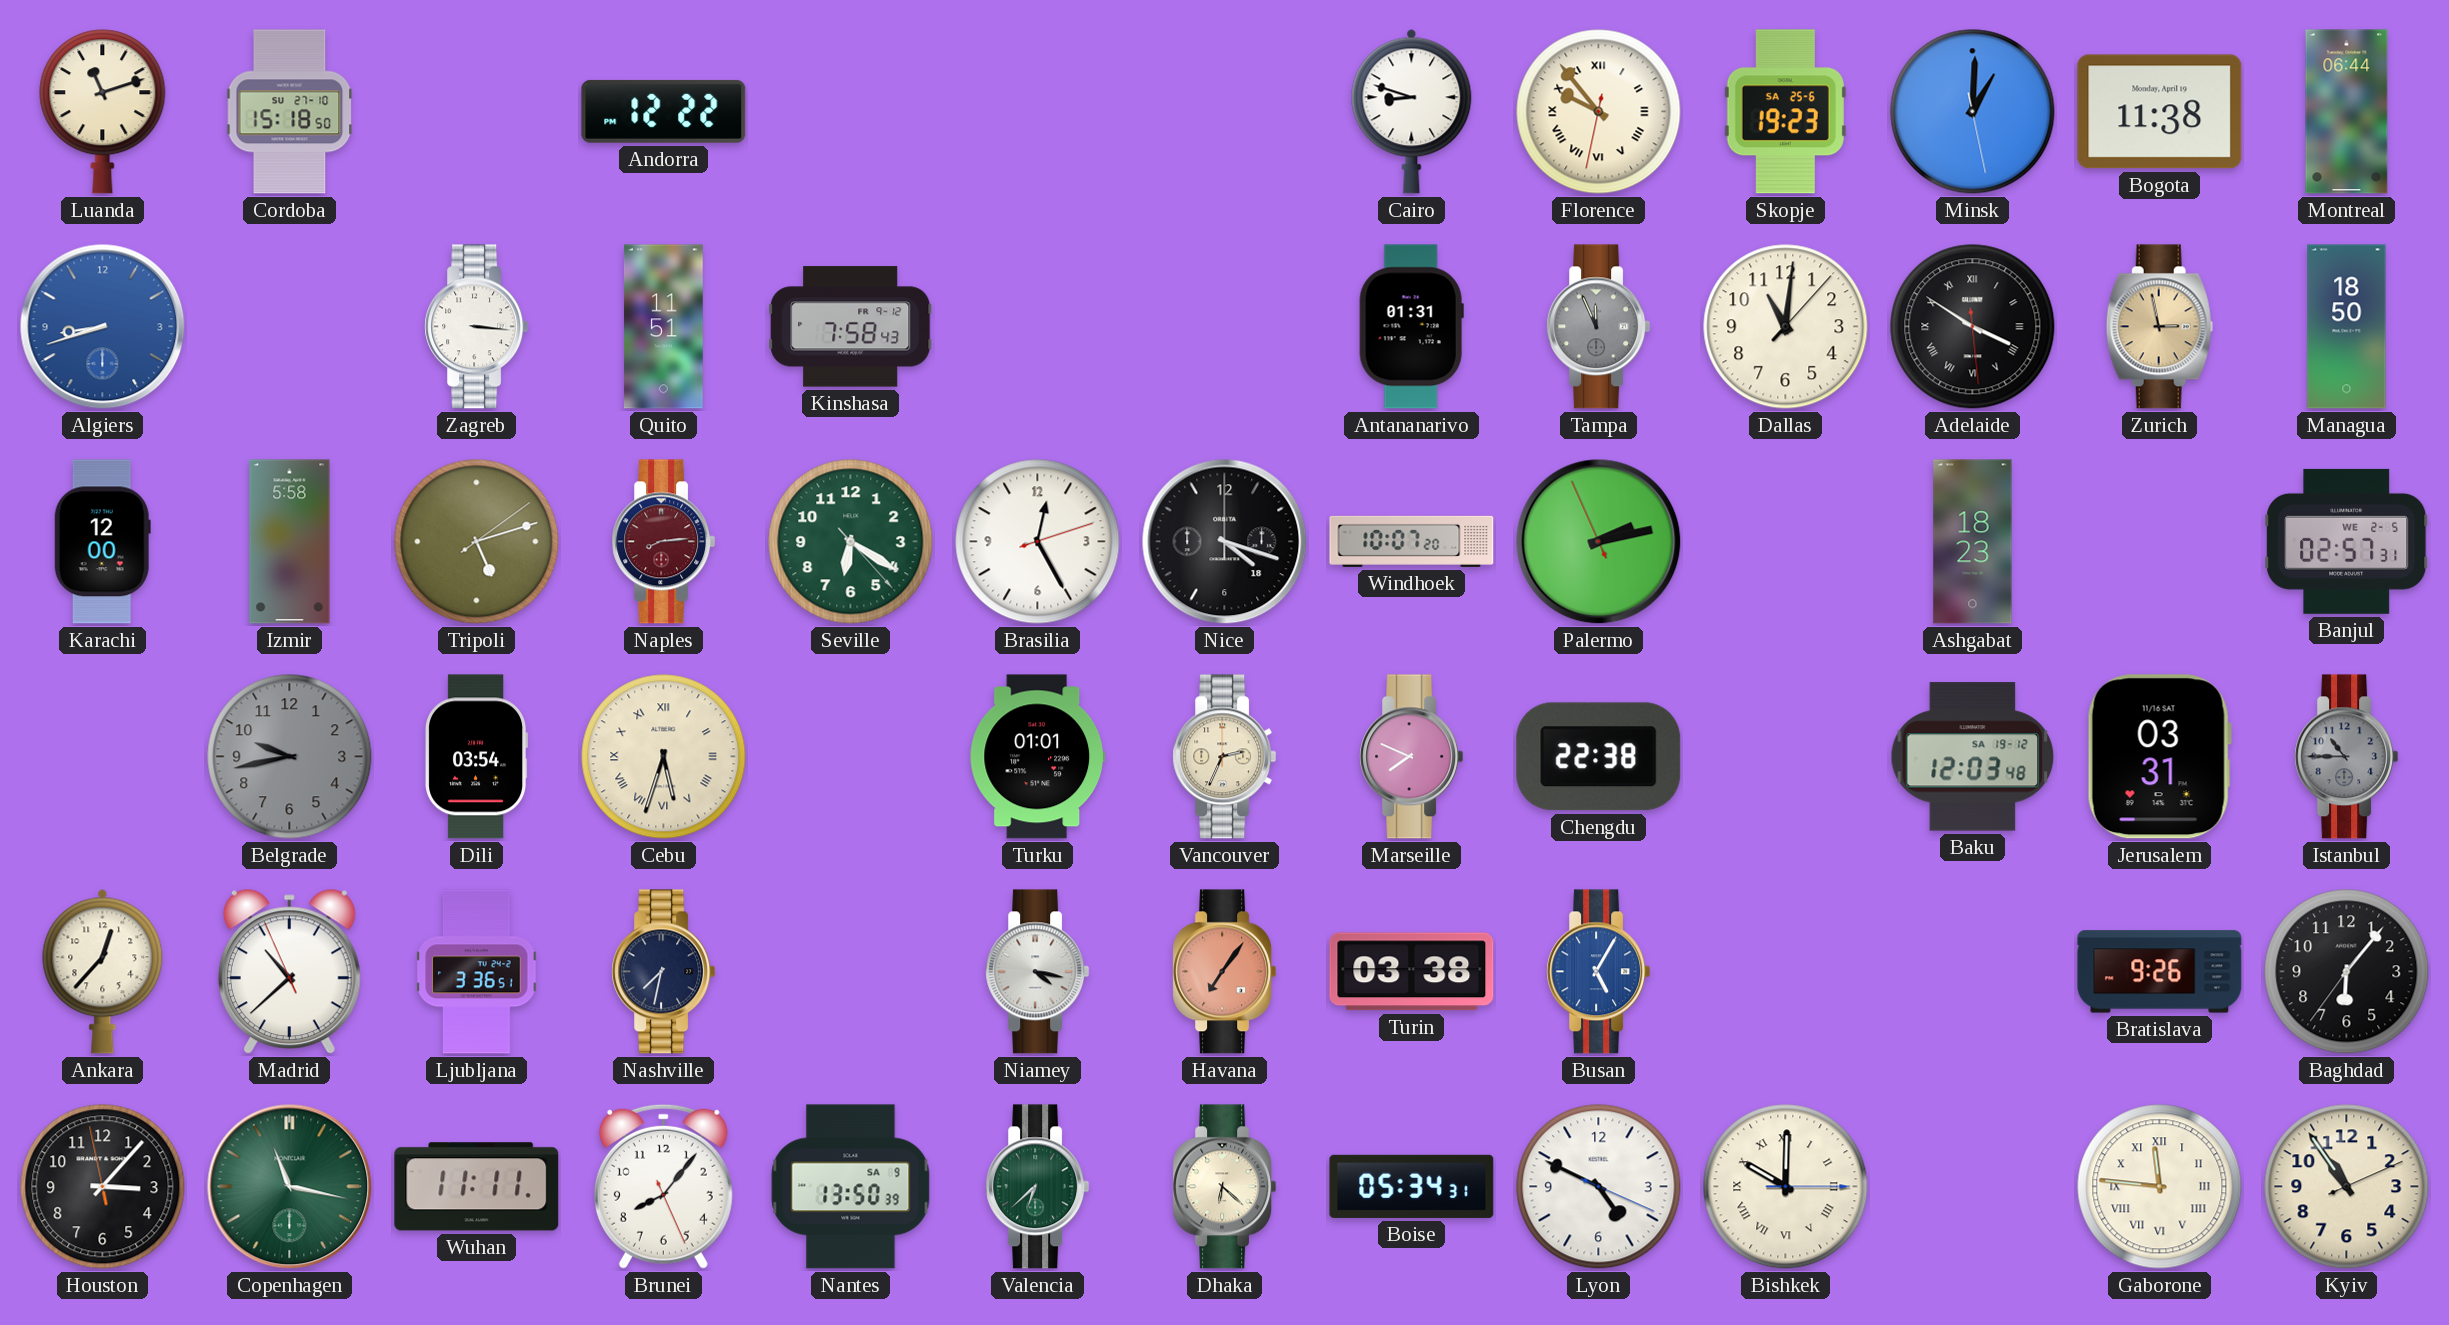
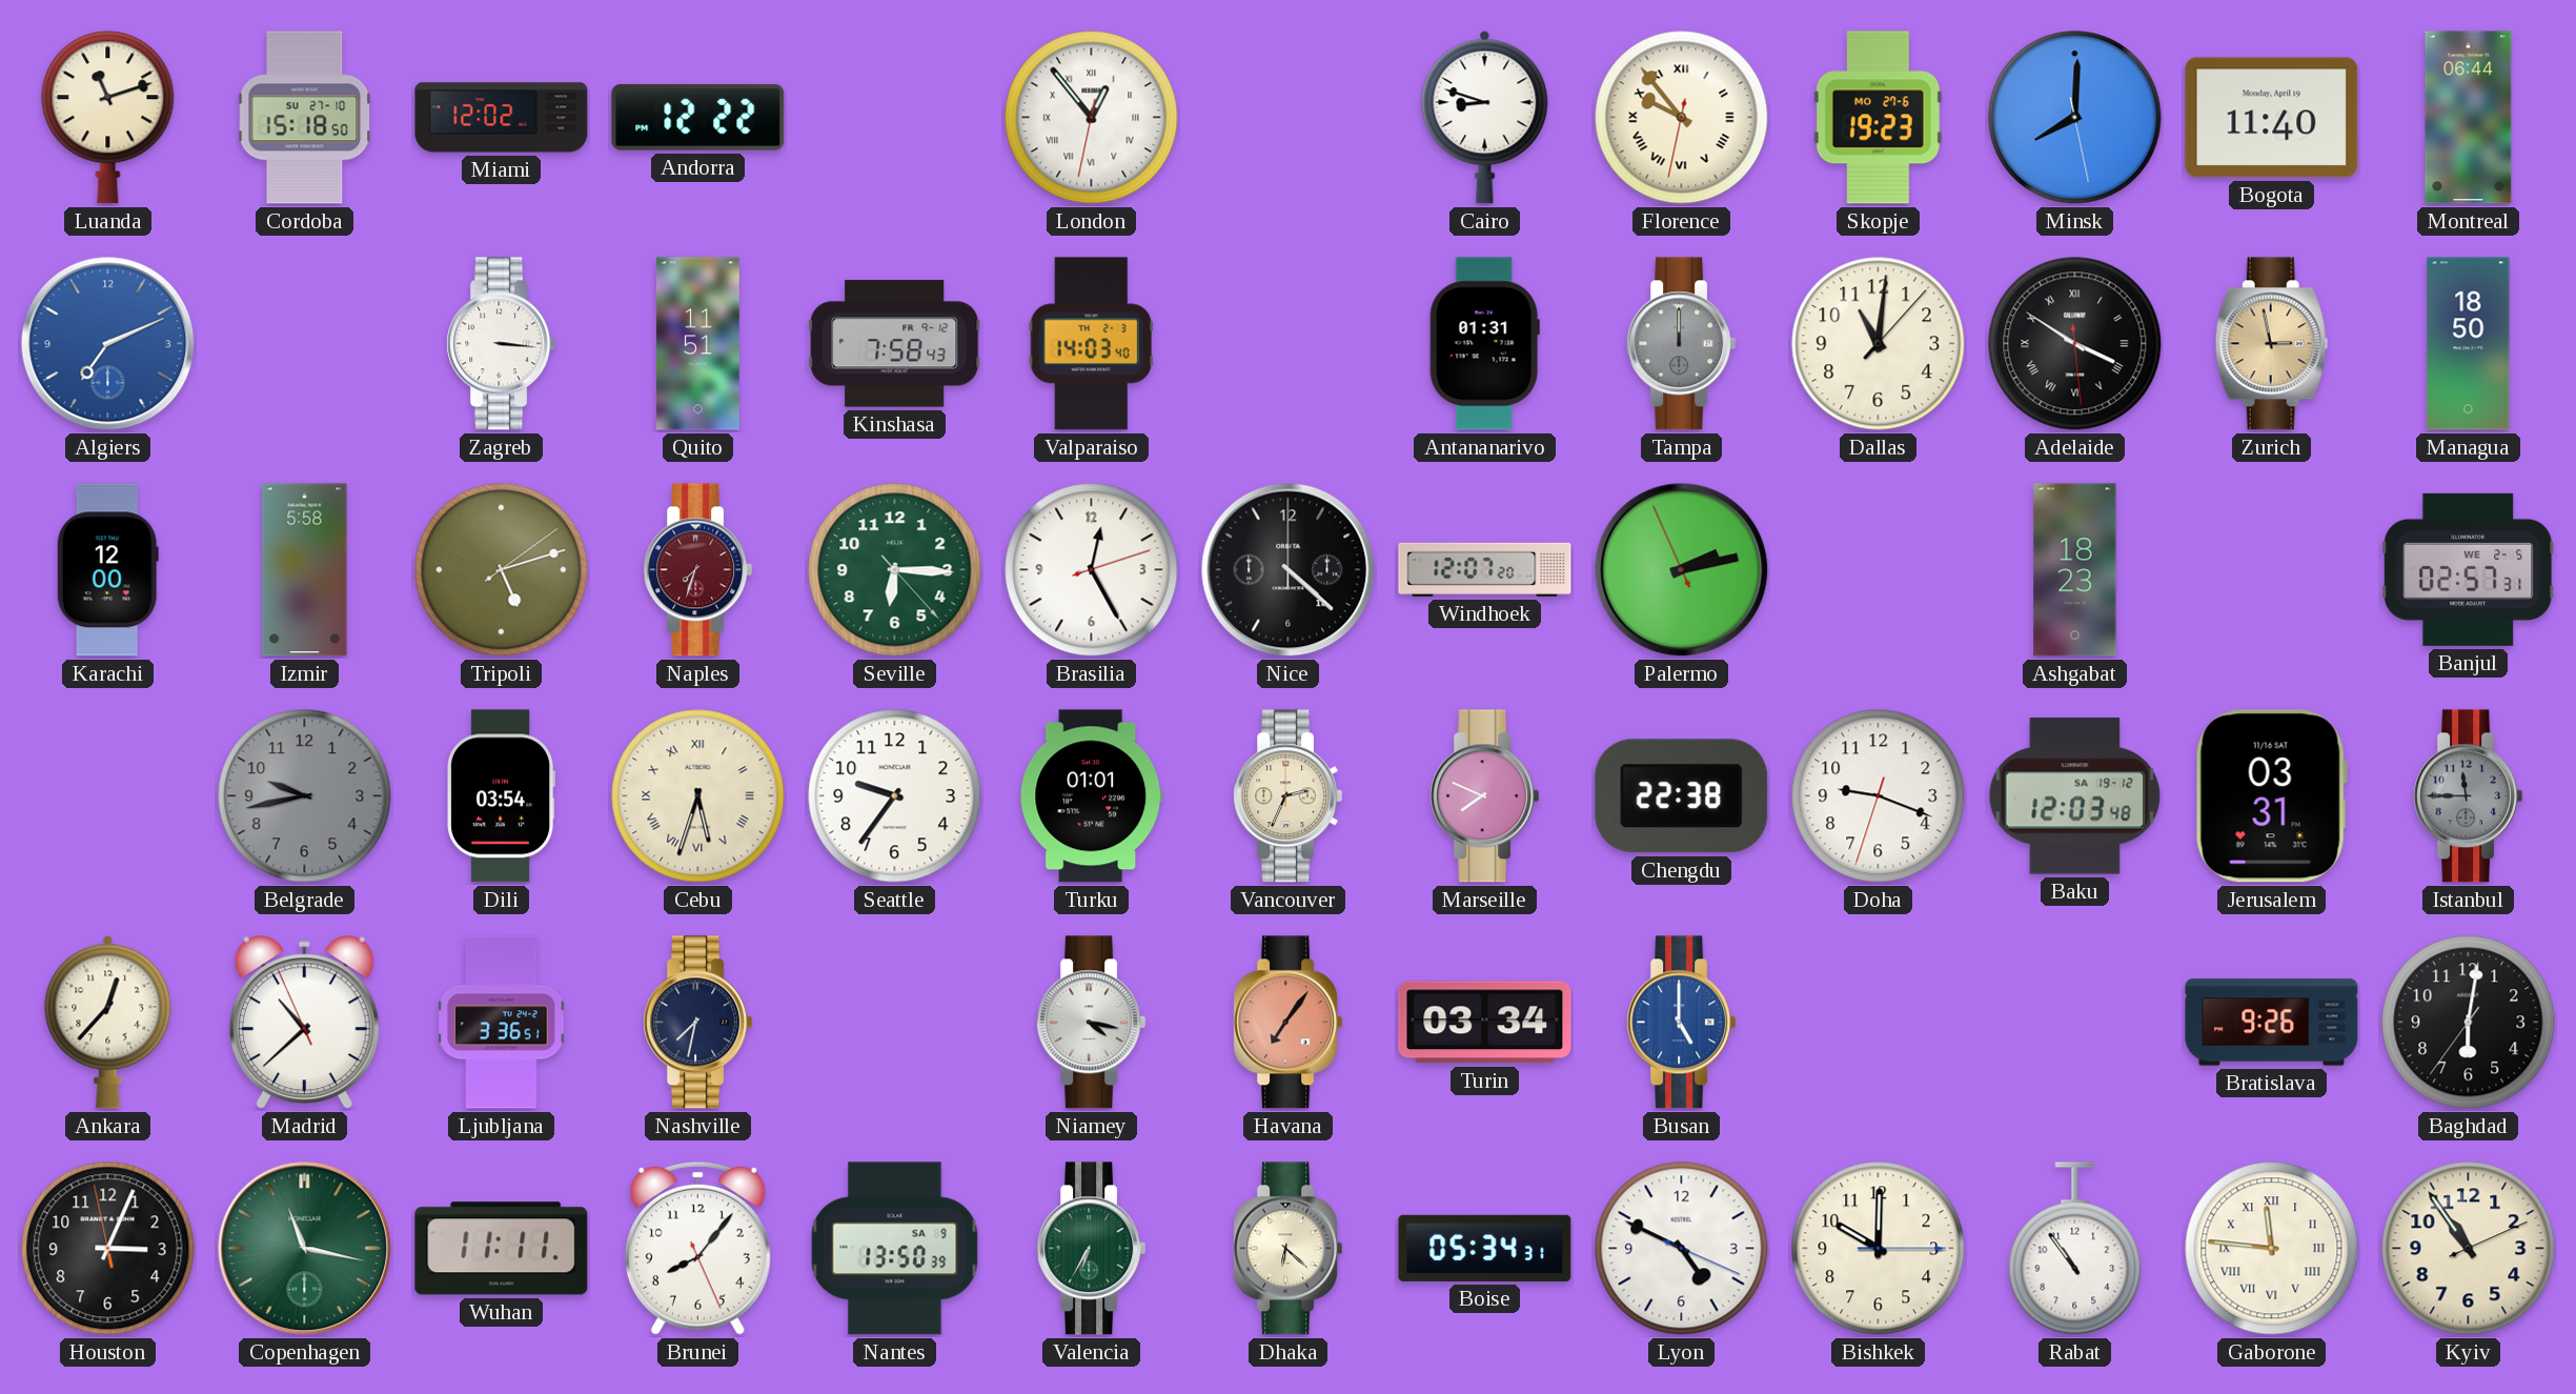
Miami: none -> 12:02
London: none -> 12:53
Skopje date: SA 25-6 -> MO 27-6
Minsk: 1:00 -> 8:00
Bogota: 11:38 -> 11:40
Algiers: 8:42 -> 7:11
Valparaiso: none -> 14:03
Tampa: 11:56 -> 12:00
Naples: 8:14 -> 7:33
Seville: 6:20 -> 6:15
Nice: 4:18 -> 4:22
Windhoek: 10:07 -> 12:07
Seattle: none -> 9:36
Doha: none -> 9:18
Istanbul: 10:45 -> 11:45
Turin: 03:38 -> 03:34
Busan: 5:05 -> 5:00
Baghdad: 6:06 -> 6:01
Houston: 3:06 -> 3:03
Valencia: 6:38 -> 6:35
Bishkek numerals: Roman -> Arabic
Rabat: none -> 10:54
